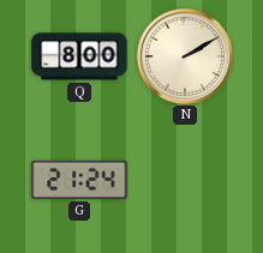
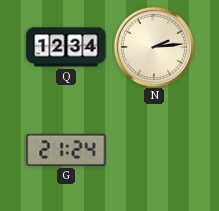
Q: 8:00 -> 12:34
N: 2:10 -> 2:14
